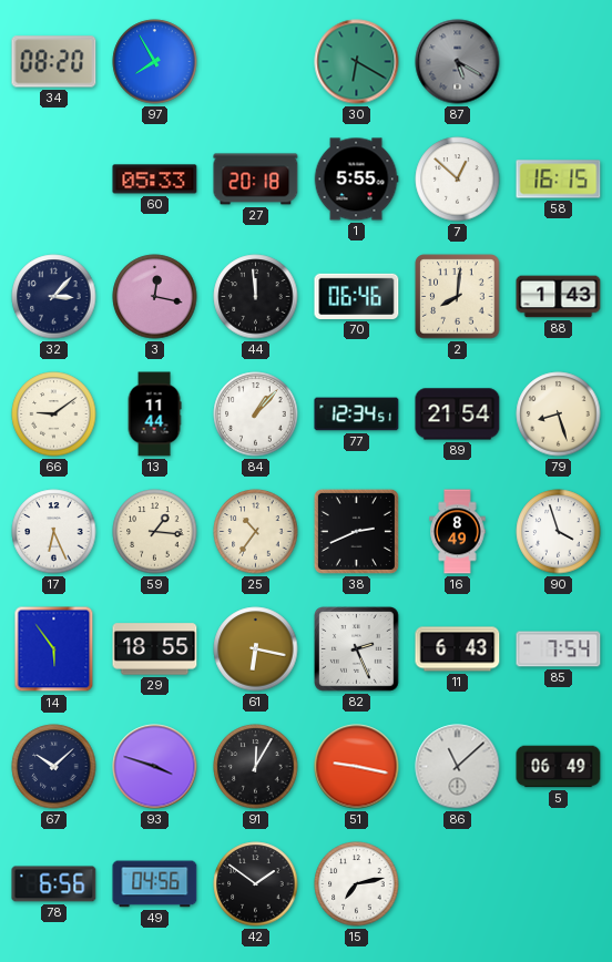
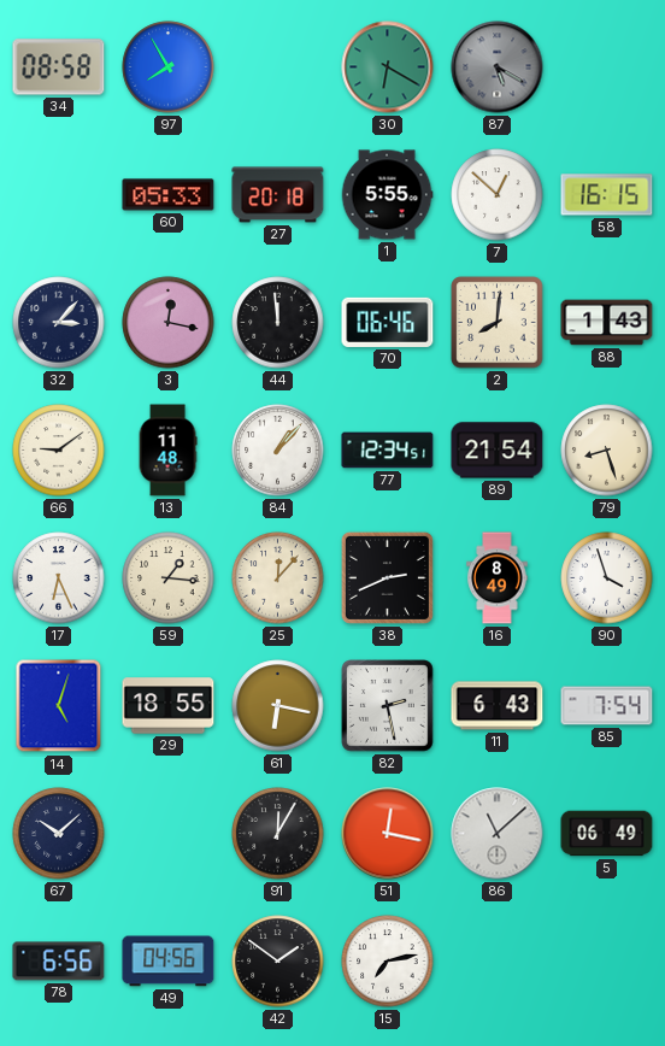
34: 08:20 -> 08:58
13: 11:44 -> 11:48
25: 10:36 -> 12:07
14: 5:54 -> 5:03
82: 2:26 -> 2:28
93: 3:48 -> none
51: 9:17 -> 12:17
